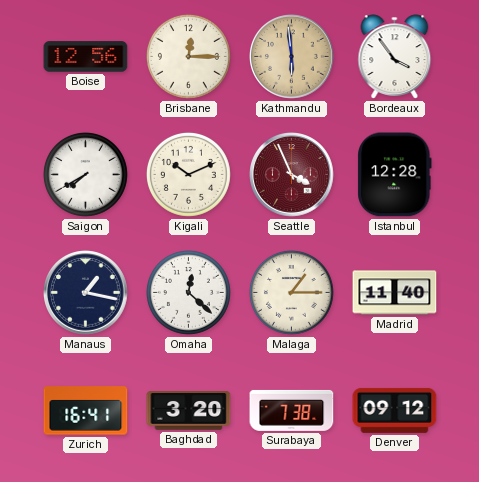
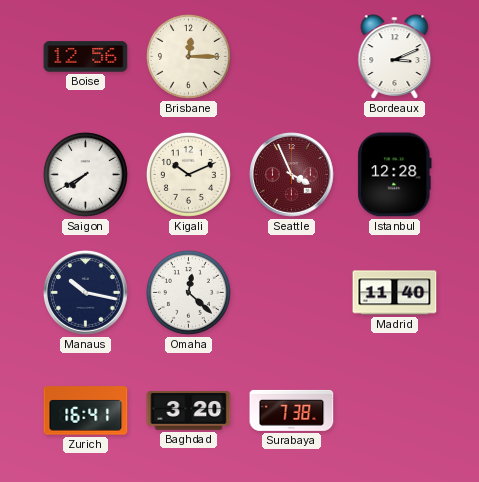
Kathmandu: 5:59 -> none
Bordeaux: 3:54 -> 3:11
Manaus: 1:17 -> 10:17
Malaga: 1:15 -> none
Denver: 09:12 -> none
